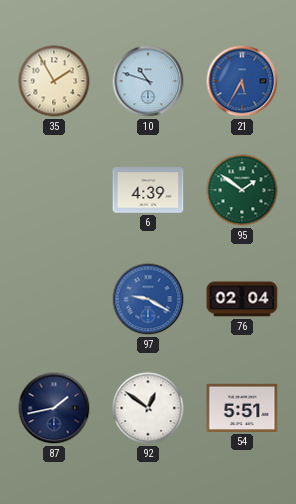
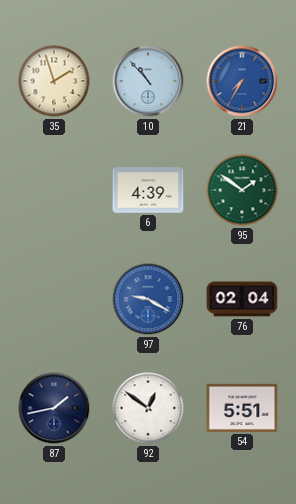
35: 1:55 -> 1:57
10: 10:48 -> 10:53
21: 5:35 -> 7:35
